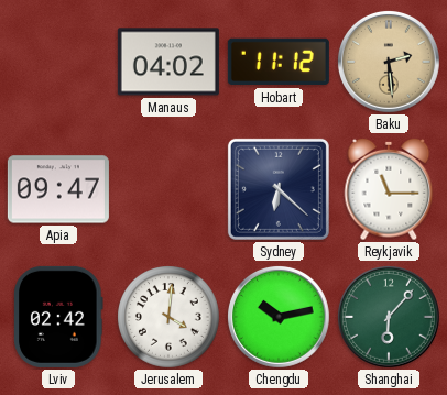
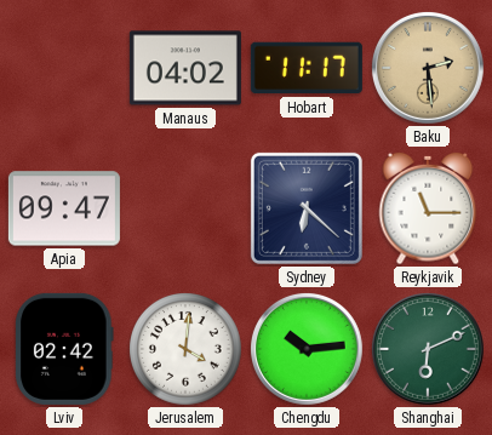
Hobart: 11:12 -> 11:17
Chengdu: 10:13 -> 10:14
Shanghai: 6:07 -> 6:11
